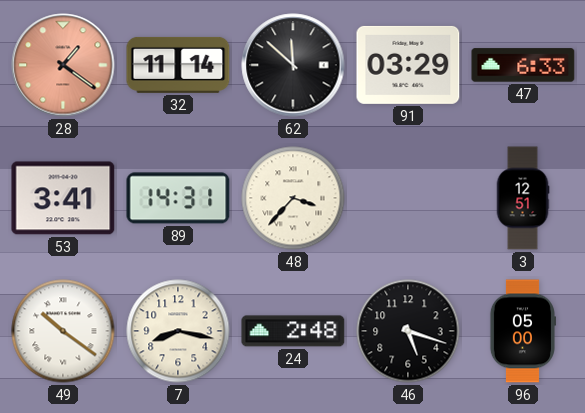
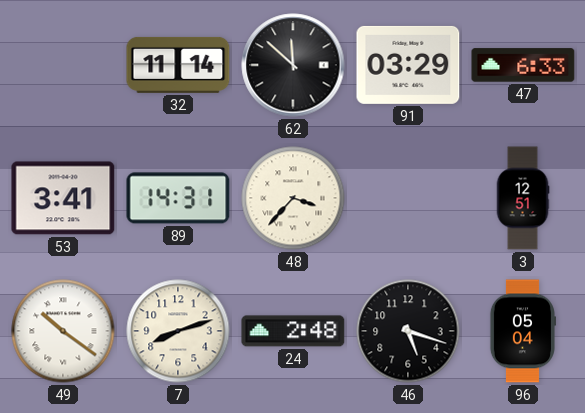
28: 1:21 -> none
7: 8:17 -> 8:12
96: 05:00 -> 05:04
